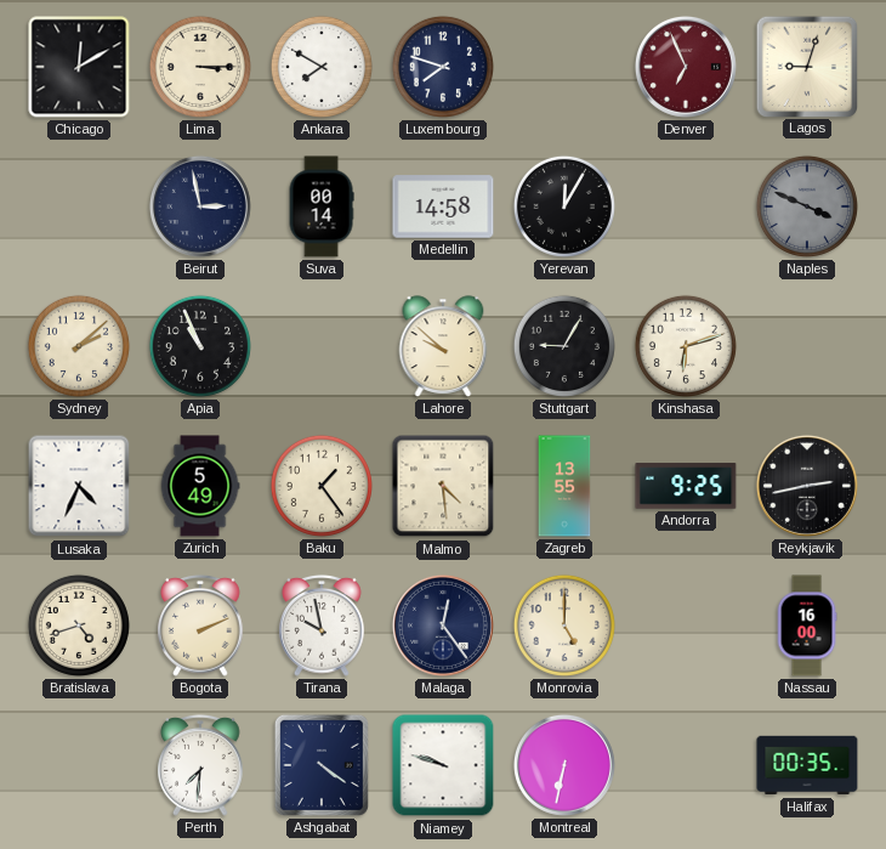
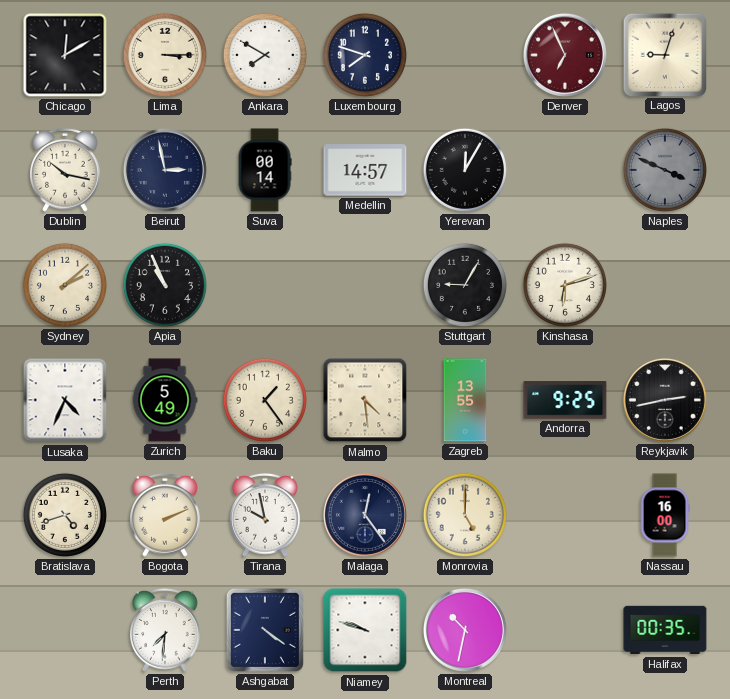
Dublin: none -> 10:17
Medellin: 14:58 -> 14:57
Lahore: 9:52 -> none
Montreal: 6:32 -> 10:32
